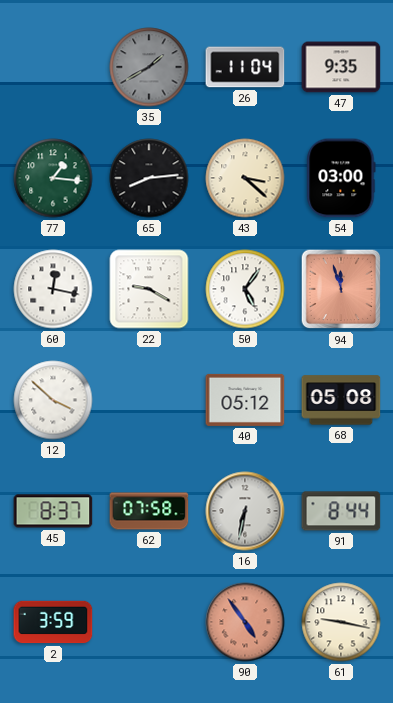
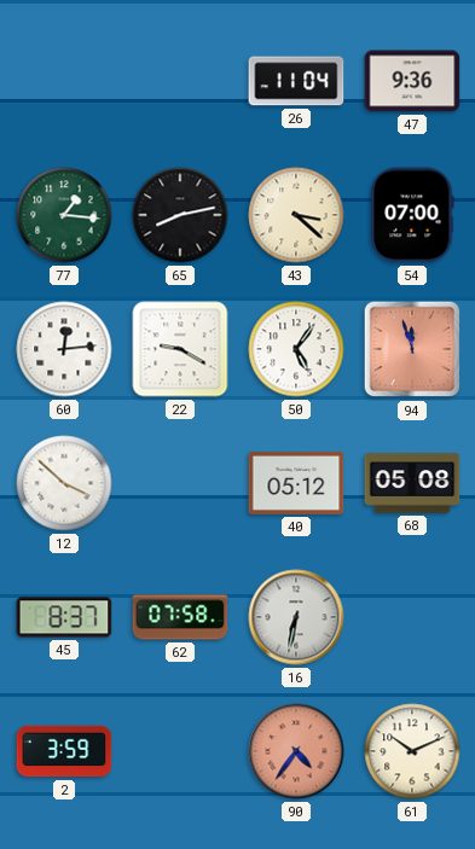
35: 1:40 -> none
47: 9:35 -> 9:36
65: 8:14 -> 8:13
54: 03:00 -> 07:00
60: 12:17 -> 12:14
91: 8:44 -> none
90: 4:54 -> 4:36
61: 9:17 -> 10:11
